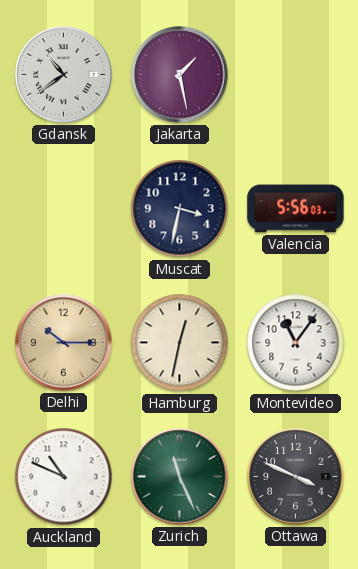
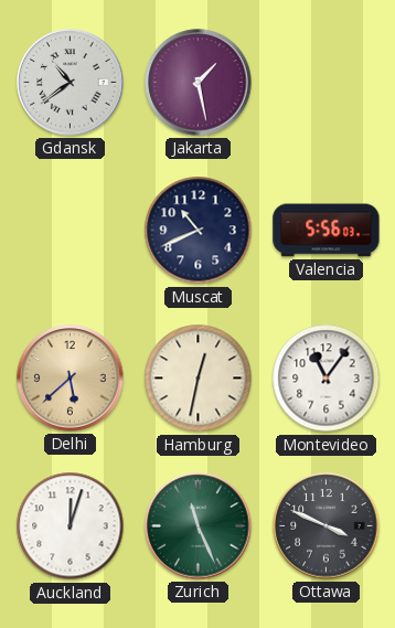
Muscat: 3:32 -> 10:41
Delhi: 10:15 -> 5:38
Auckland: 10:49 -> 12:03
